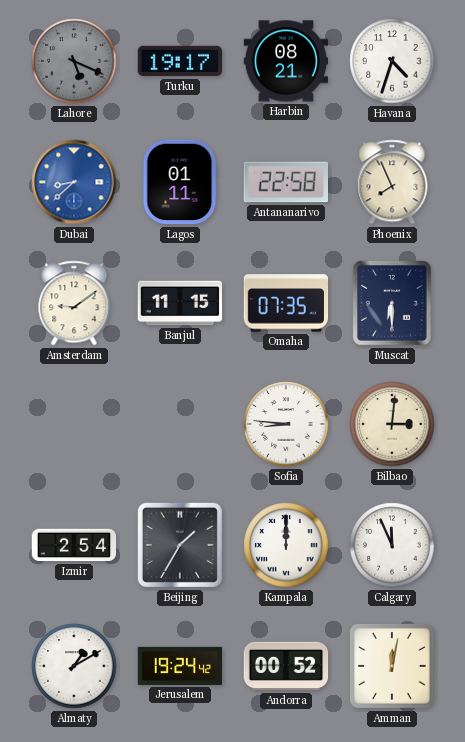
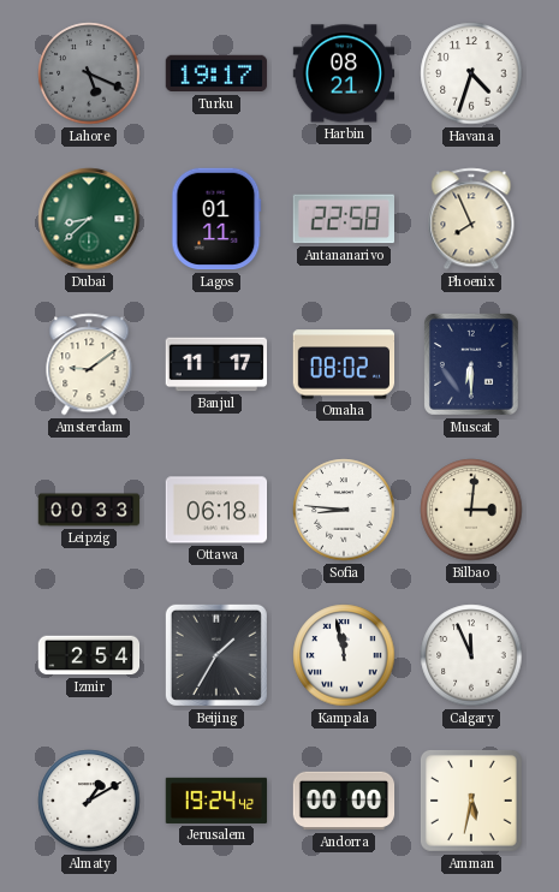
Dubai dial: blue -> green
Banjul: 11:15 -> 11:17
Omaha: 07:35 -> 08:02
Leipzig: none -> 00:33
Ottawa: none -> 06:18
Kampala: 12:00 -> 11:58
Andorra: 00:52 -> 00:00
Amman: 12:02 -> 5:32
